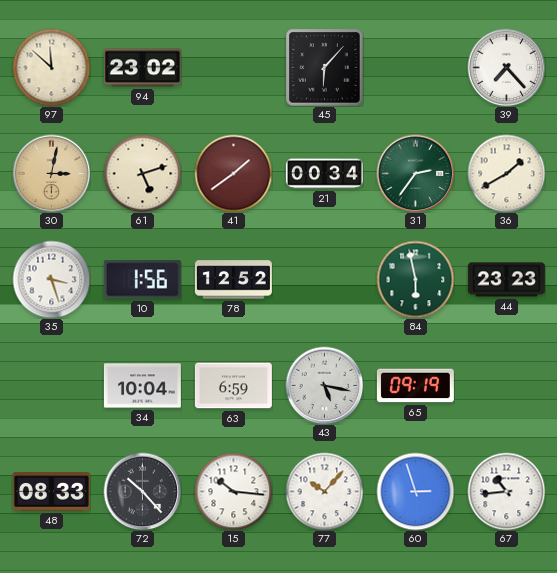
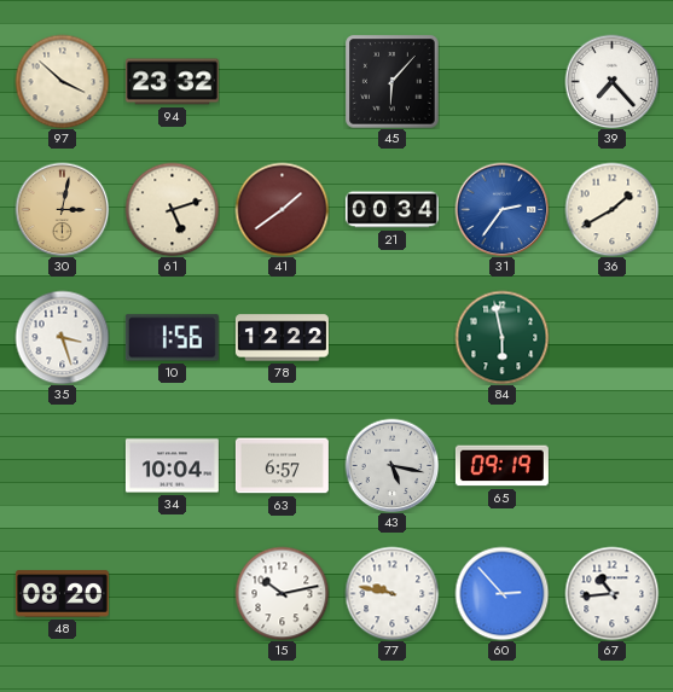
97: 11:52 -> 3:52
94: 23:02 -> 23:32
31 dial: green -> blue
78: 12:52 -> 12:22
44: 23:23 -> none
63: 6:59 -> 6:57
48: 08:33 -> 08:20
72: 10:23 -> none
15: 10:16 -> 10:13
77: 10:07 -> 9:47
60: 2:57 -> 2:53
